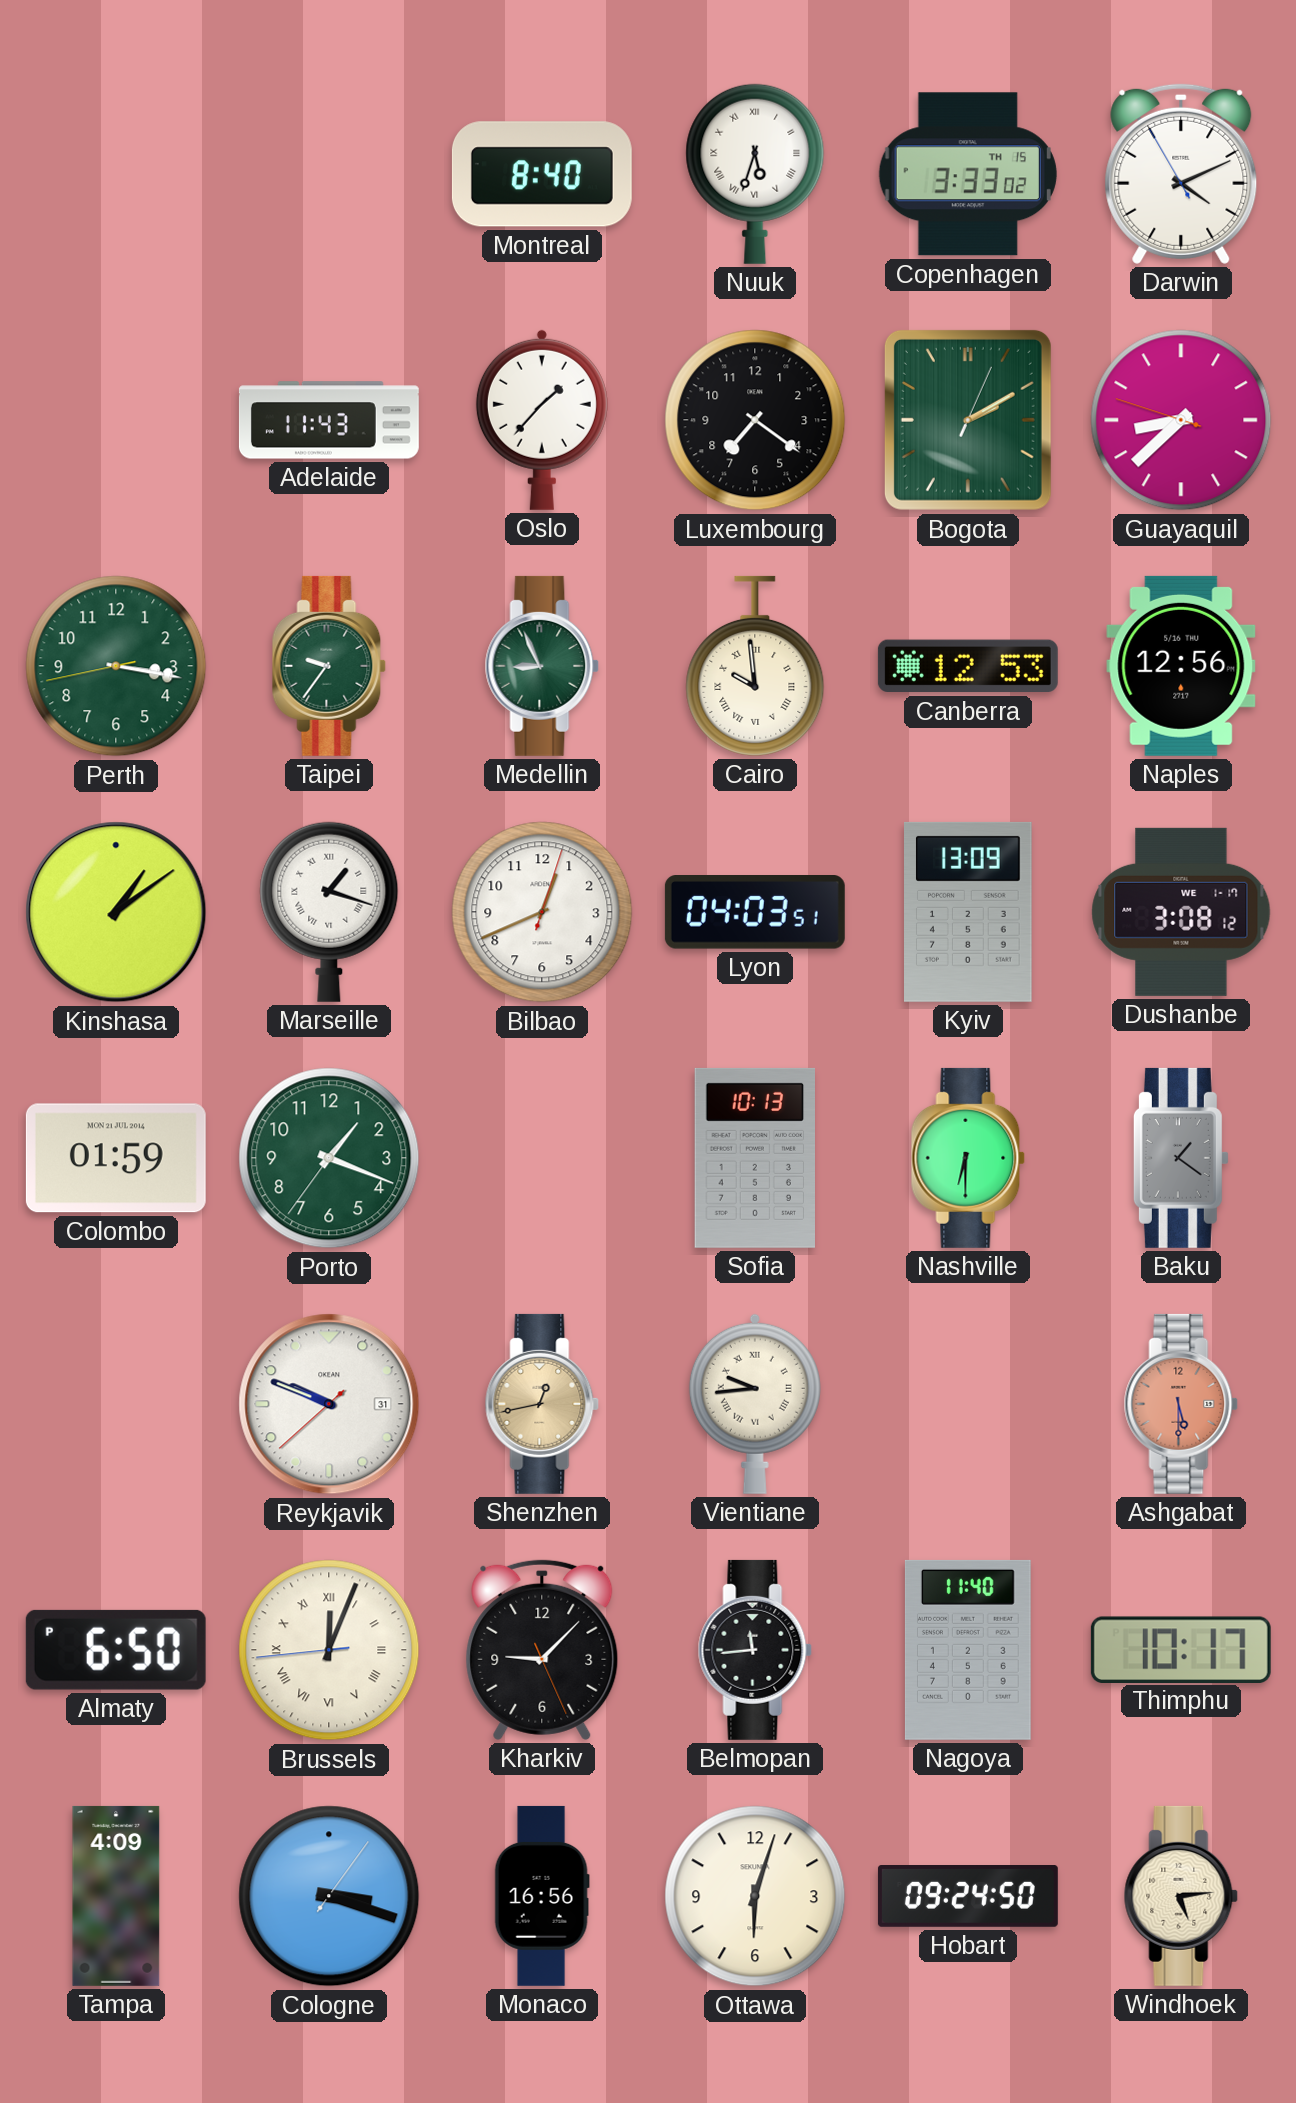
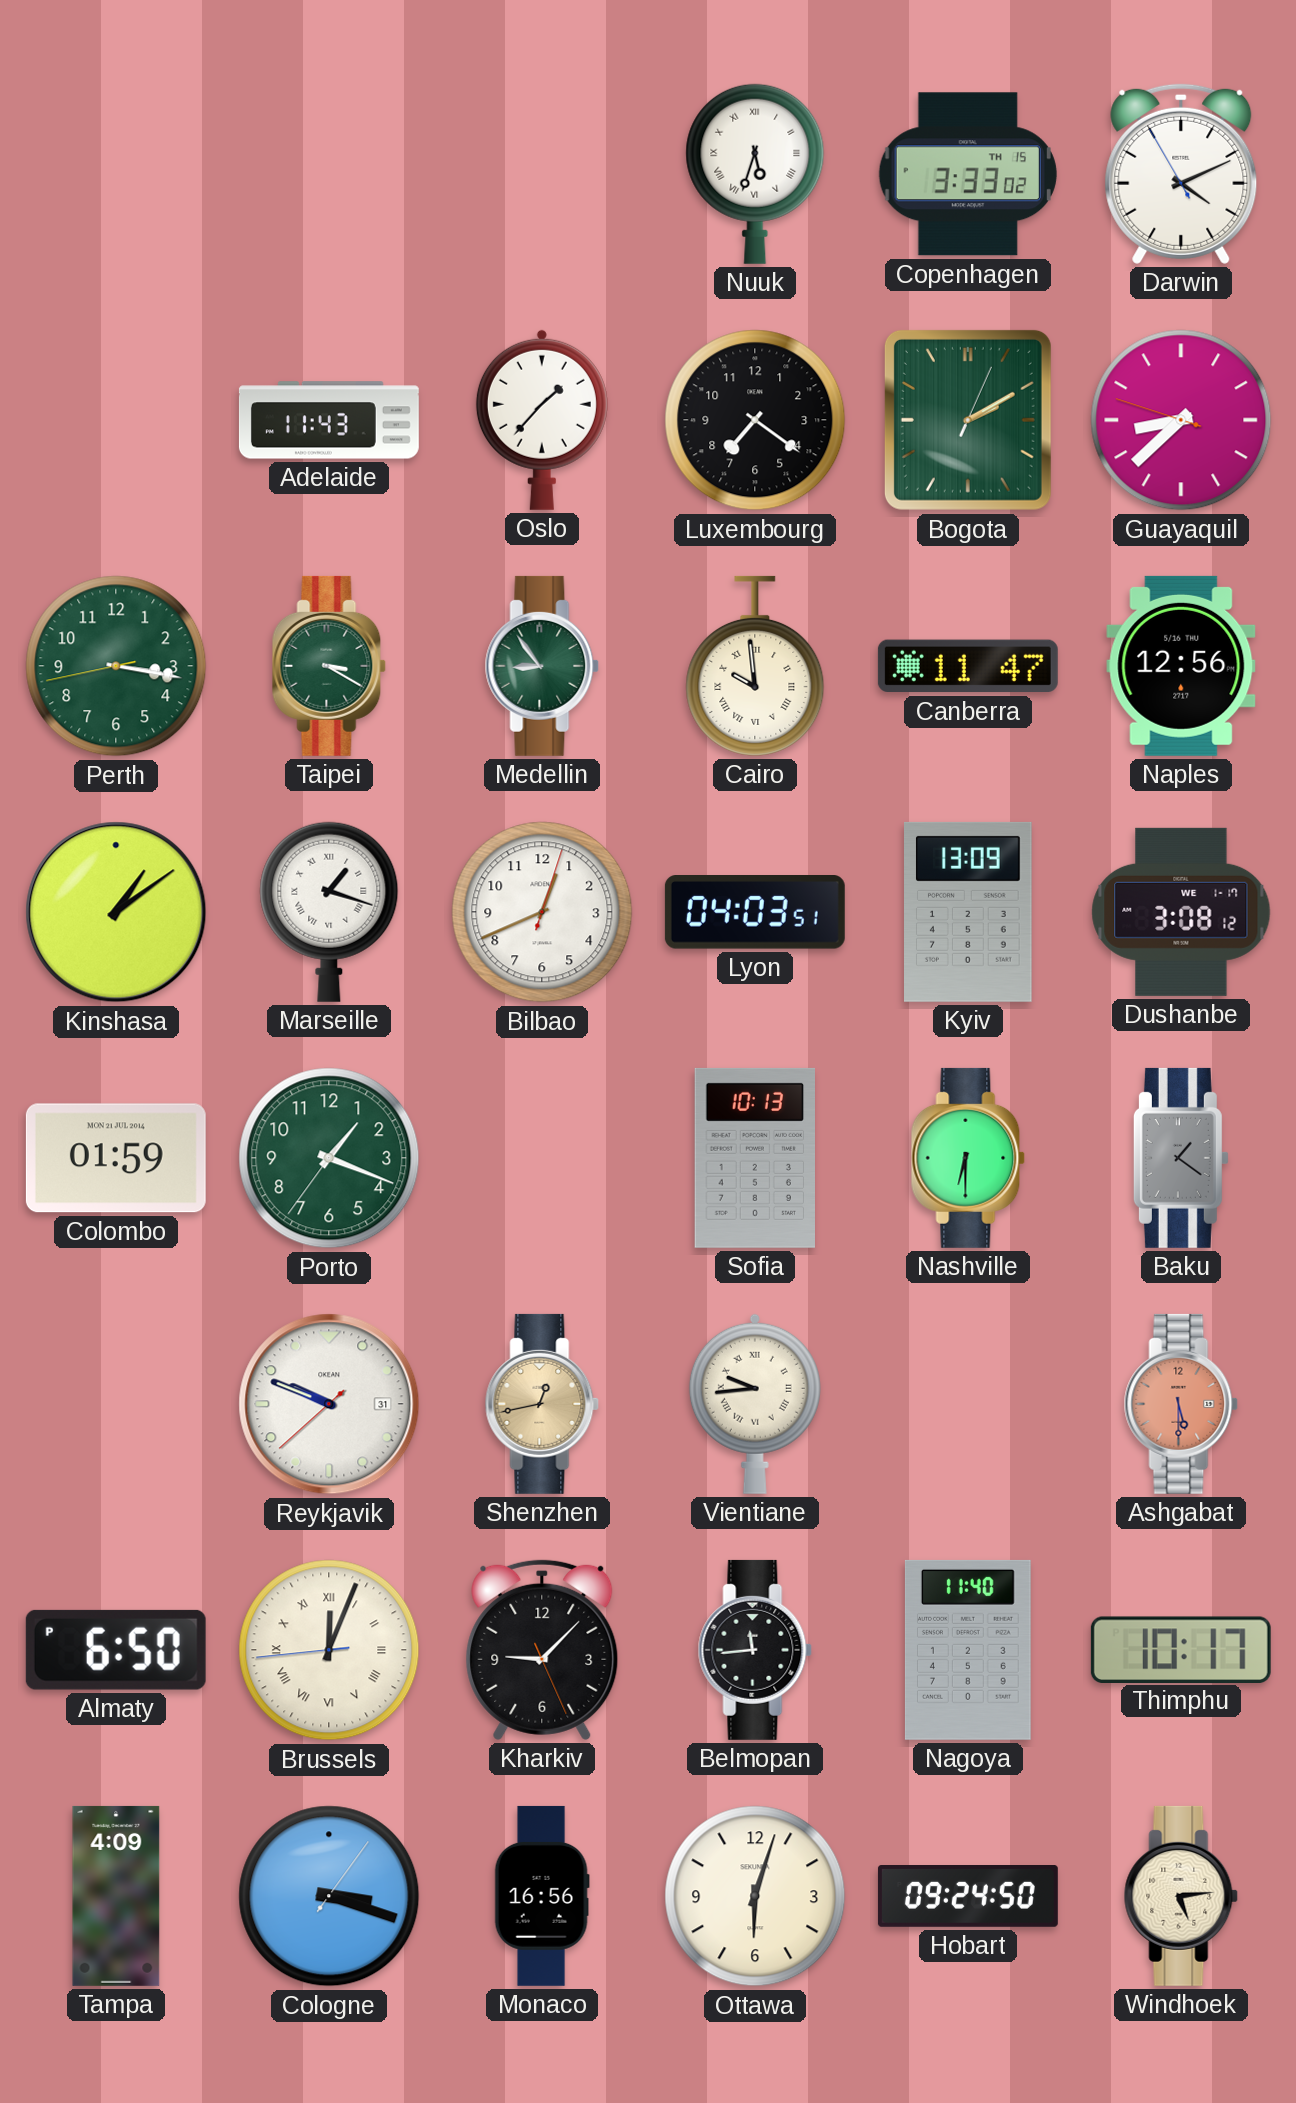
Montreal: 8:40 -> none
Taipei: 9:36 -> 3:20
Medellin: 8:56 -> 8:54
Canberra: 12:53 -> 11:47
